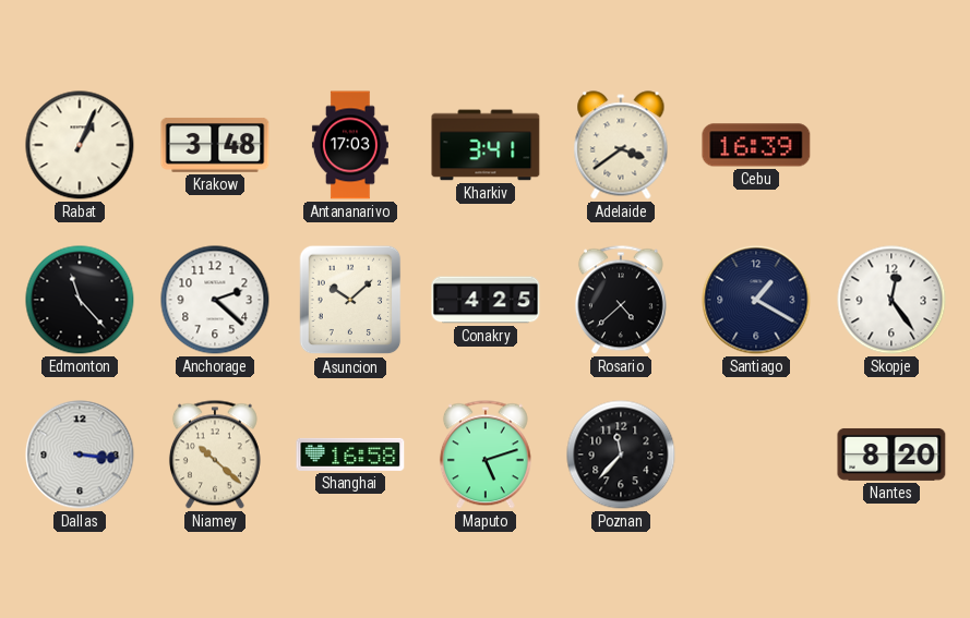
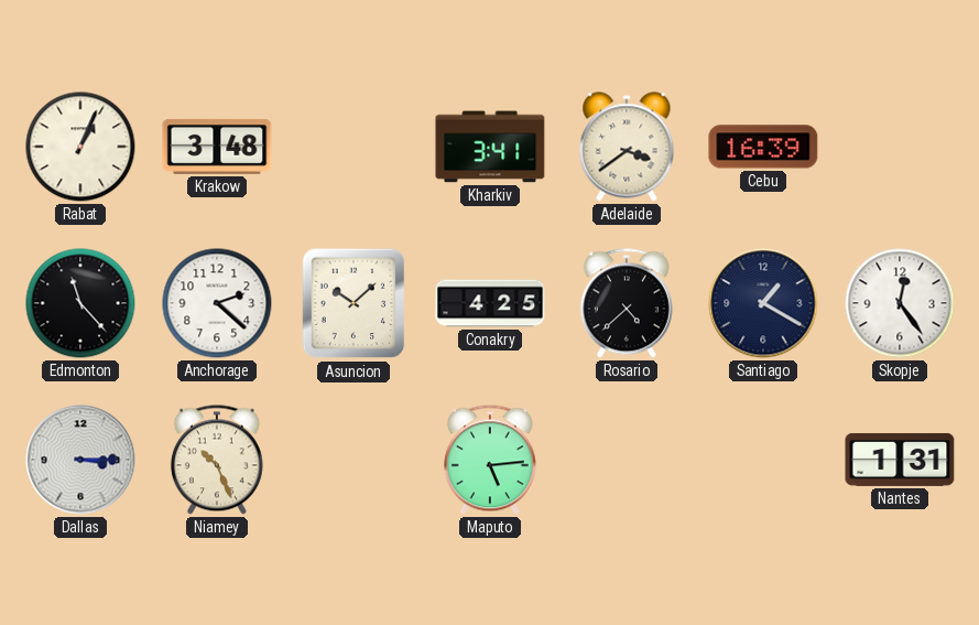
Antananarivo: 17:03 -> none
Dallas: 3:16 -> 3:15
Niamey: 10:22 -> 10:26
Shanghai: 16:58 -> none
Maputo: 5:12 -> 5:14
Poznan: 11:37 -> none
Nantes: 8:20 -> 1:31
